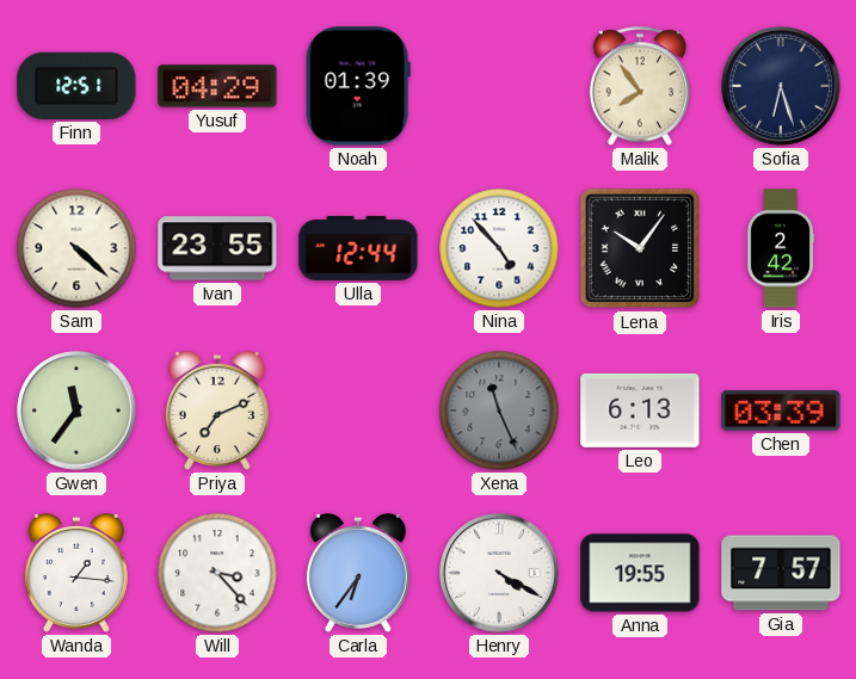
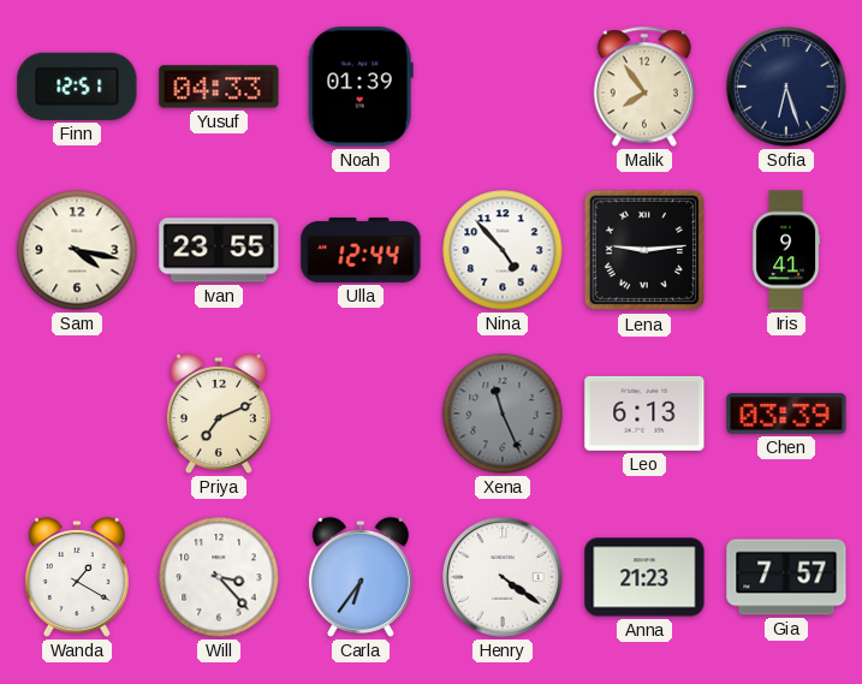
Yusuf: 04:29 -> 04:33
Sam: 4:22 -> 4:17
Lena: 10:06 -> 9:14
Iris: 2:42 -> 9:41
Gwen: 11:36 -> none
Wanda: 1:16 -> 1:20
Henry: 4:20 -> 4:21
Anna: 19:55 -> 21:23
